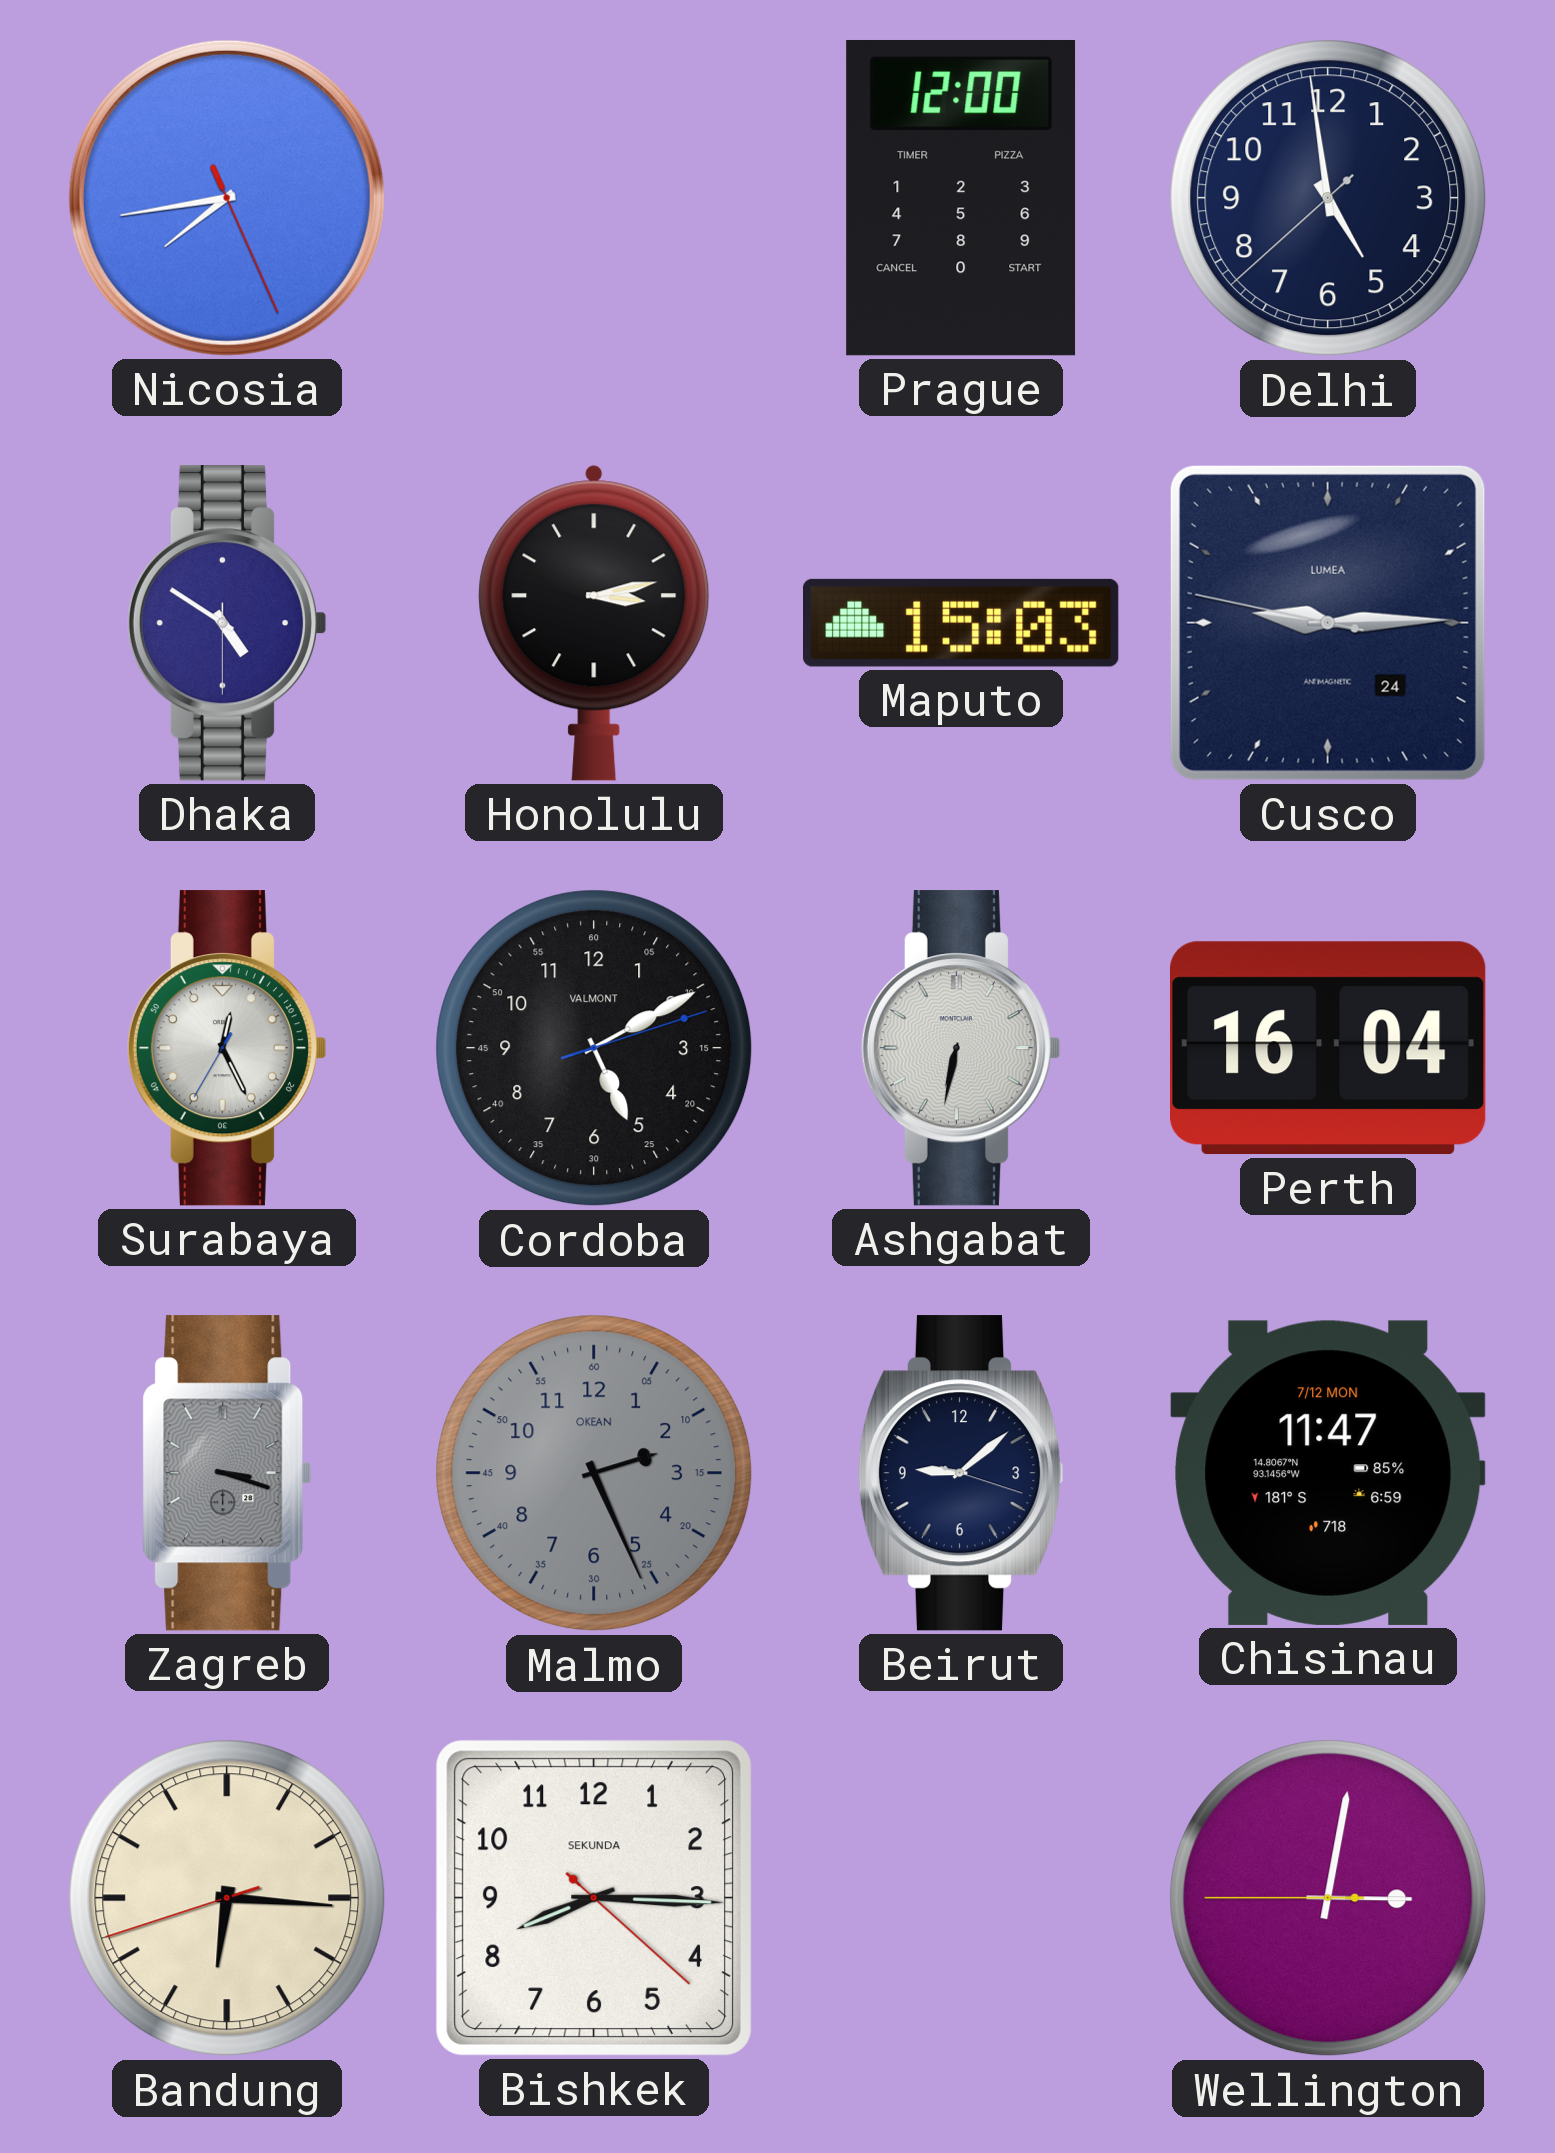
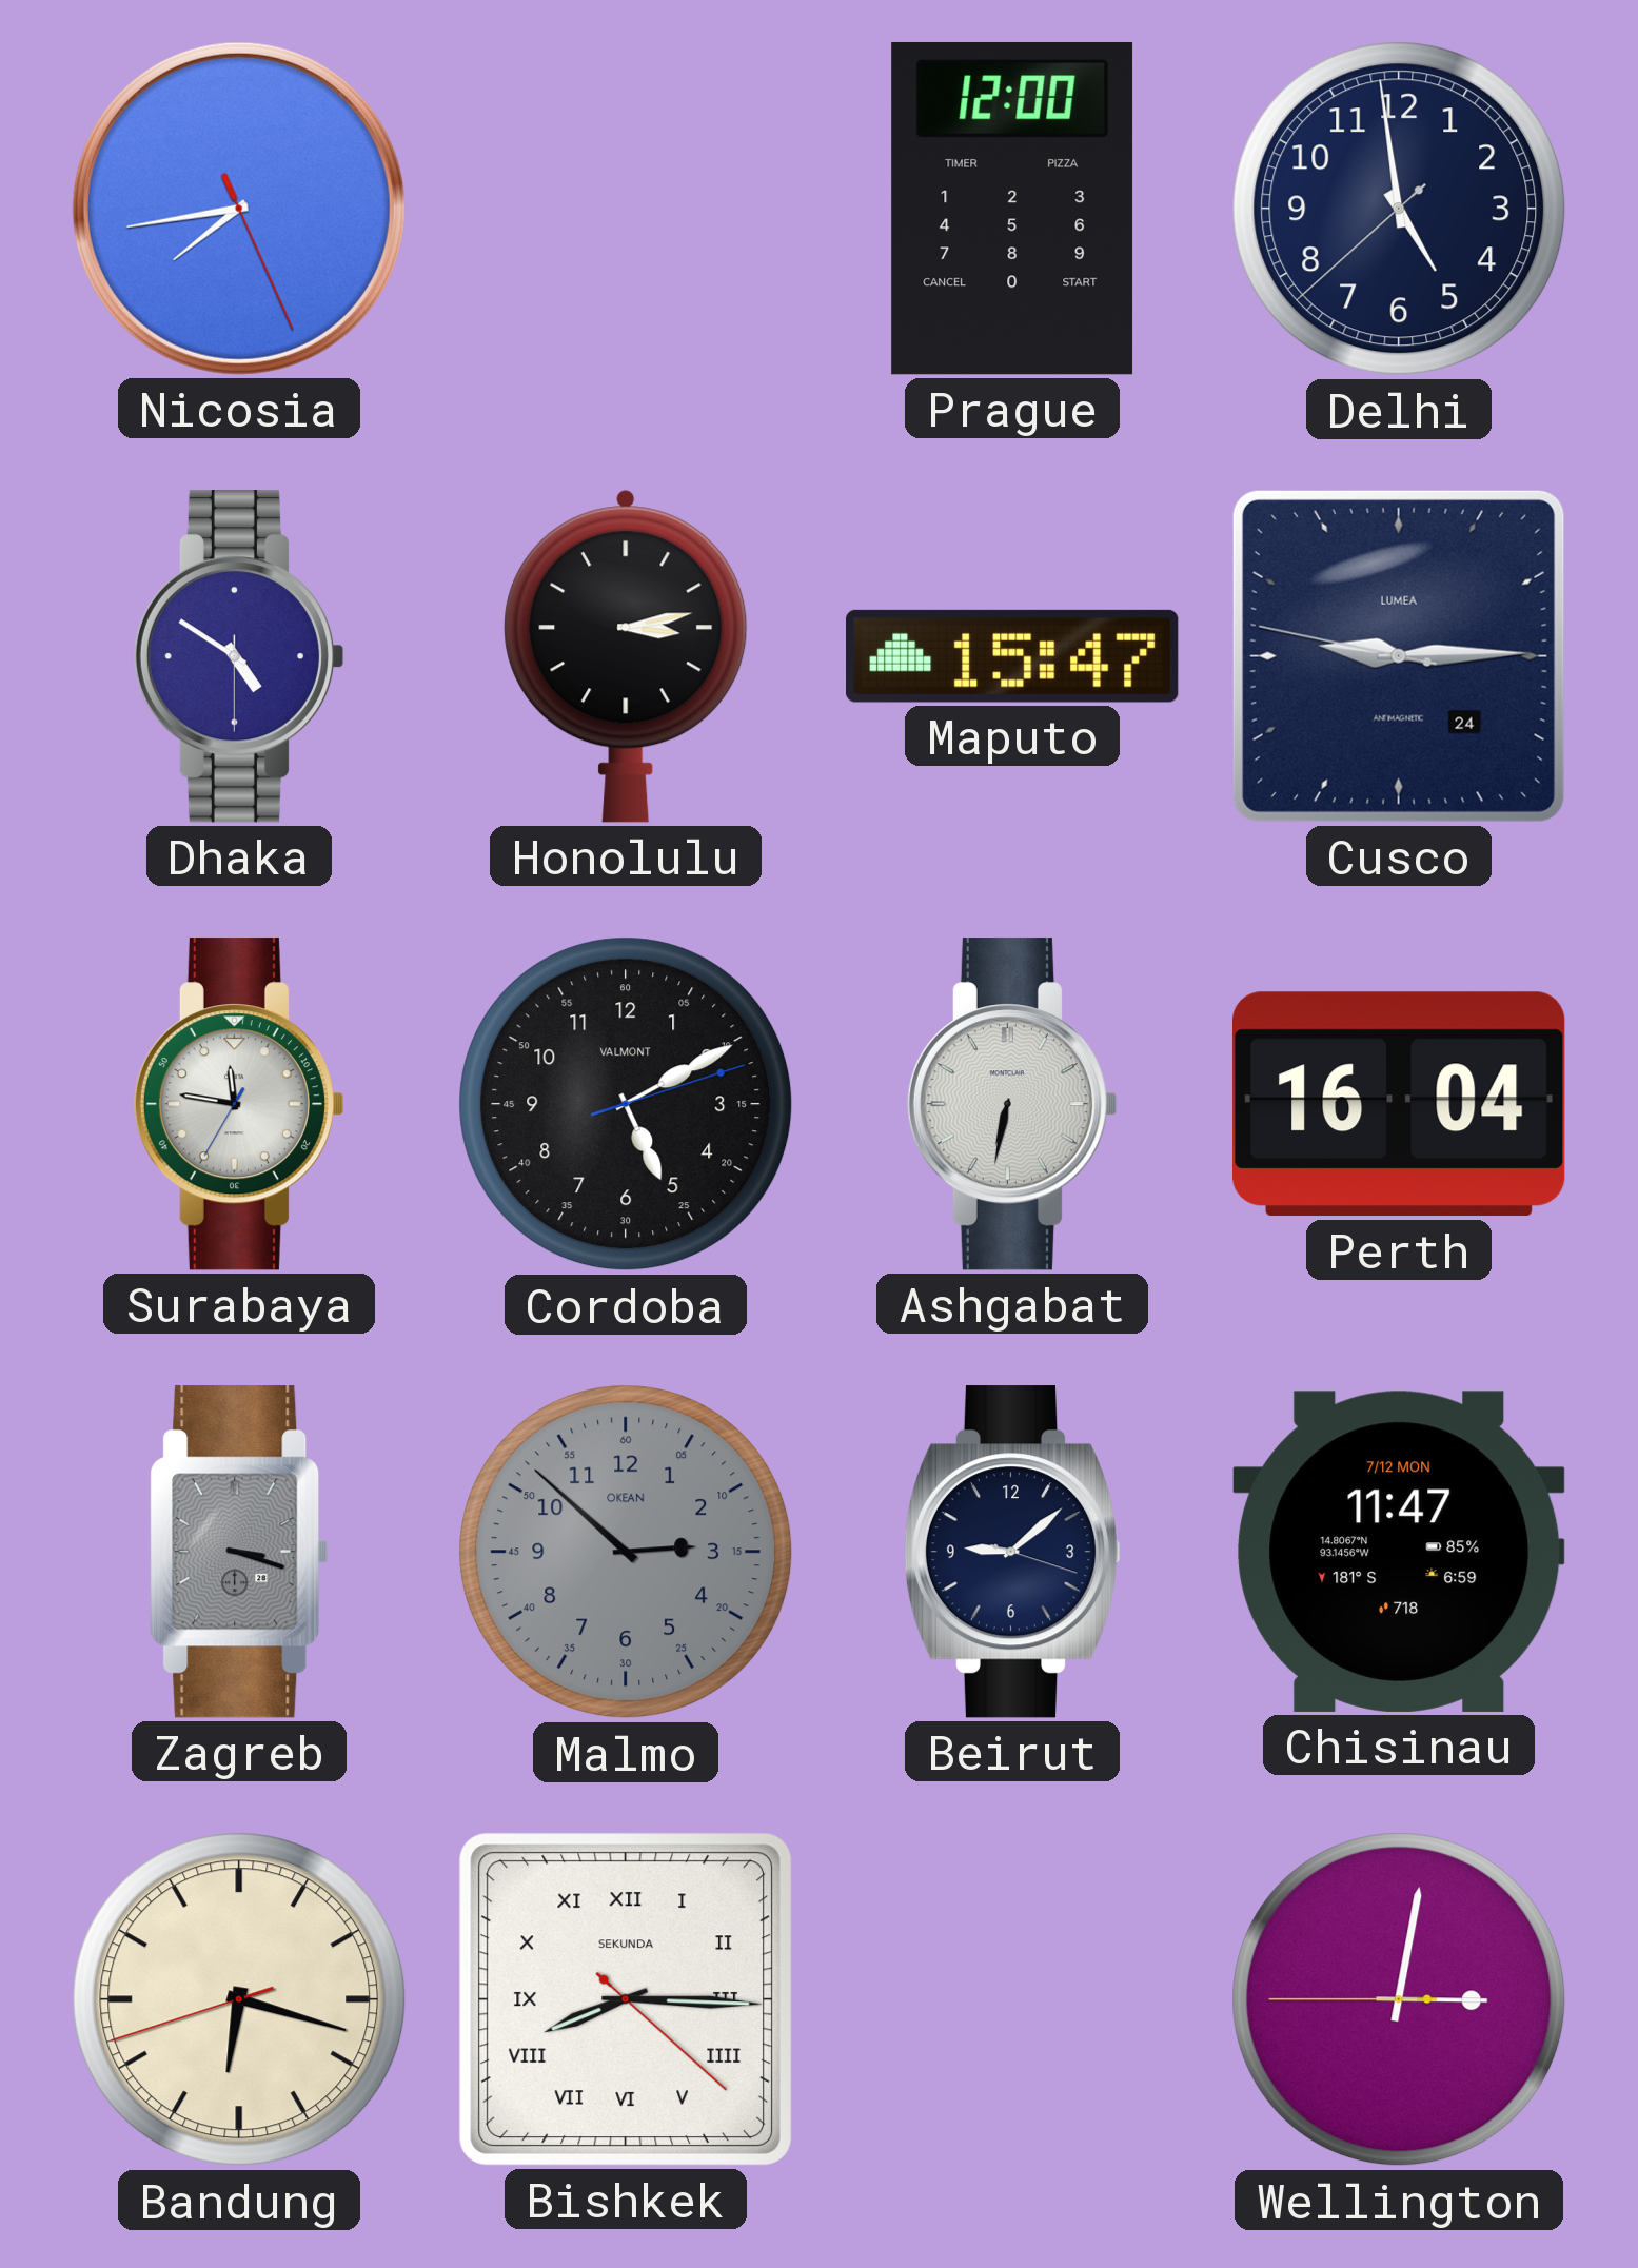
Maputo: 15:03 -> 15:47
Surabaya: 12:25 -> 11:46
Malmo: 2:26 -> 2:52
Bandung: 6:15 -> 6:17
Bishkek numerals: Arabic -> Roman
